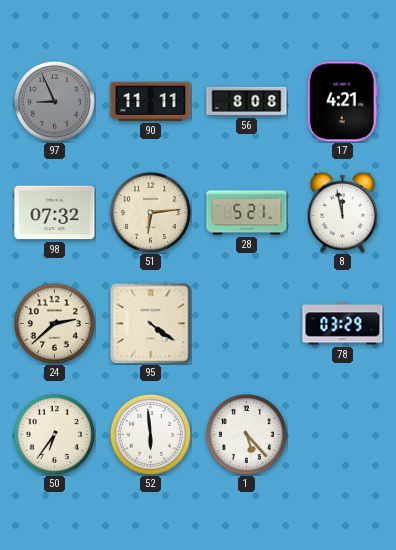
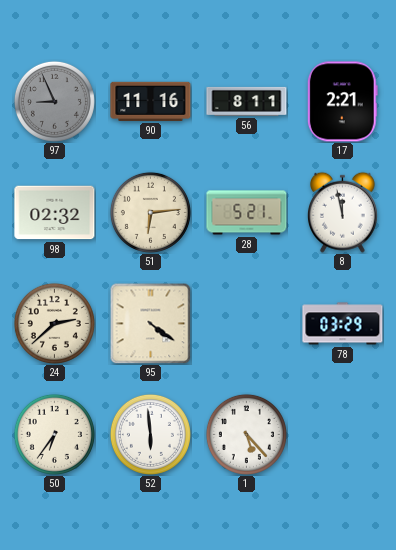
90: 11:11 -> 11:16
56: 8:08 -> 8:11
17: 4:21 -> 2:21
98: 07:32 -> 02:32
